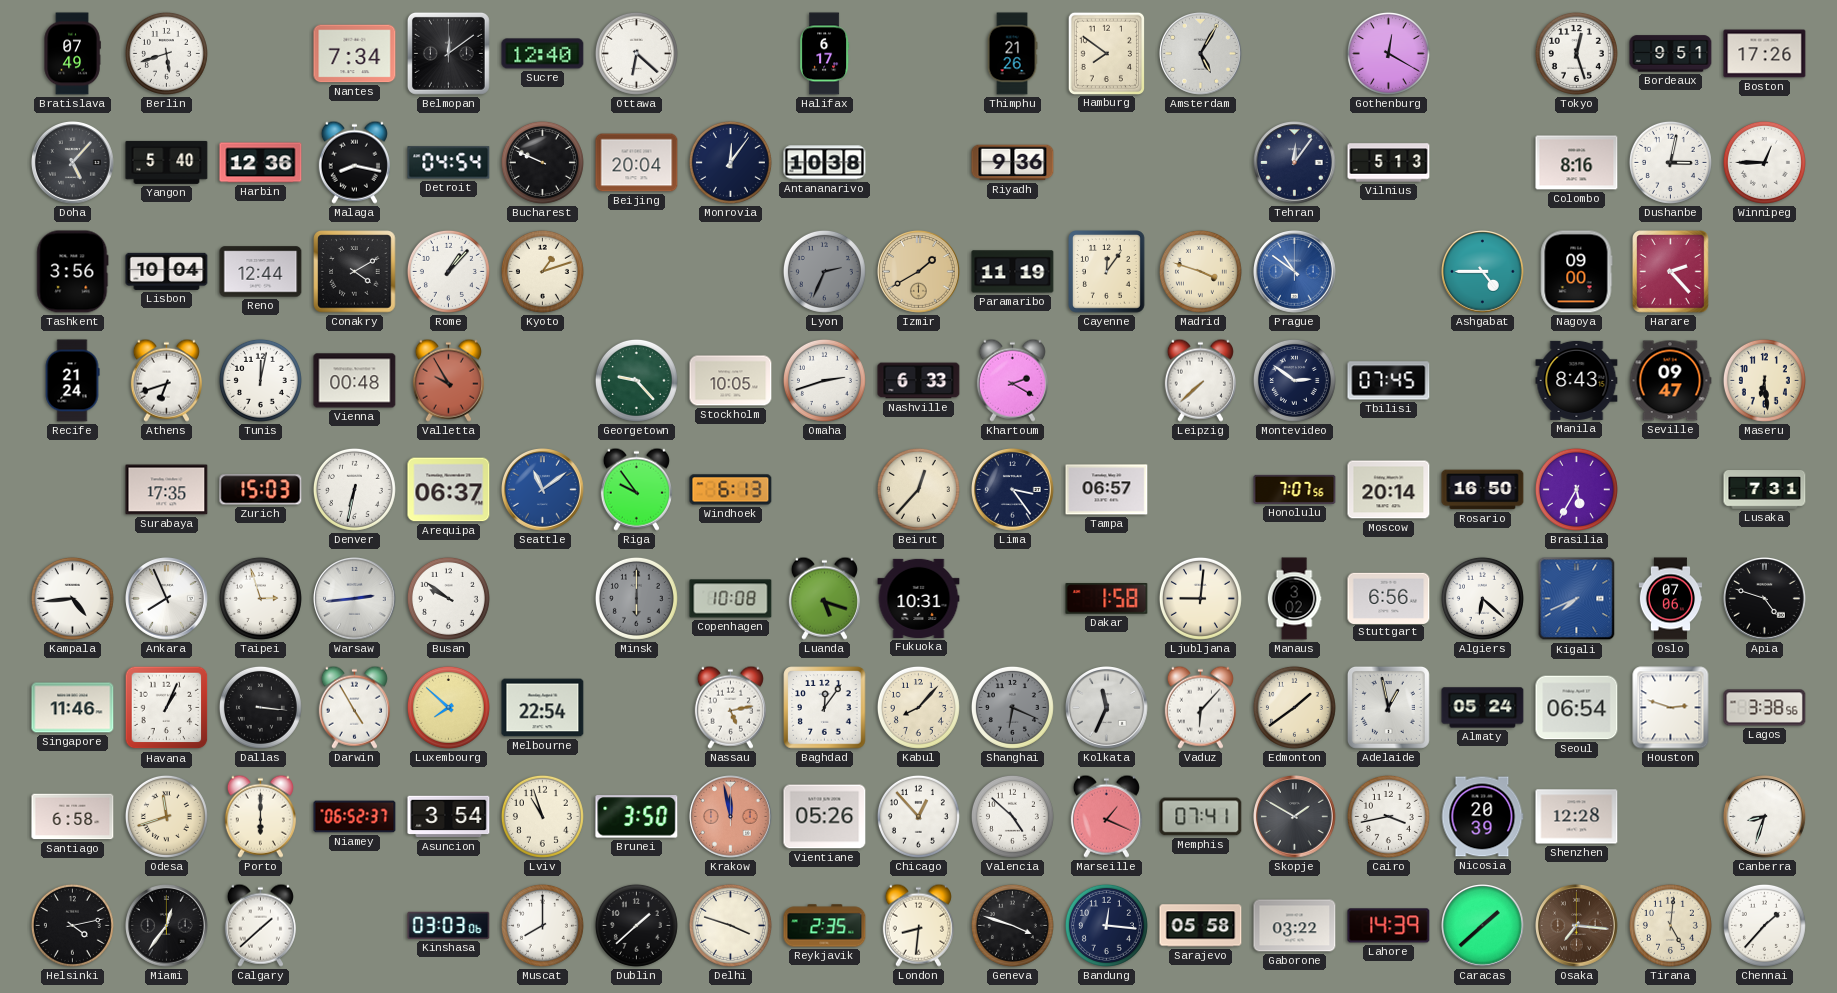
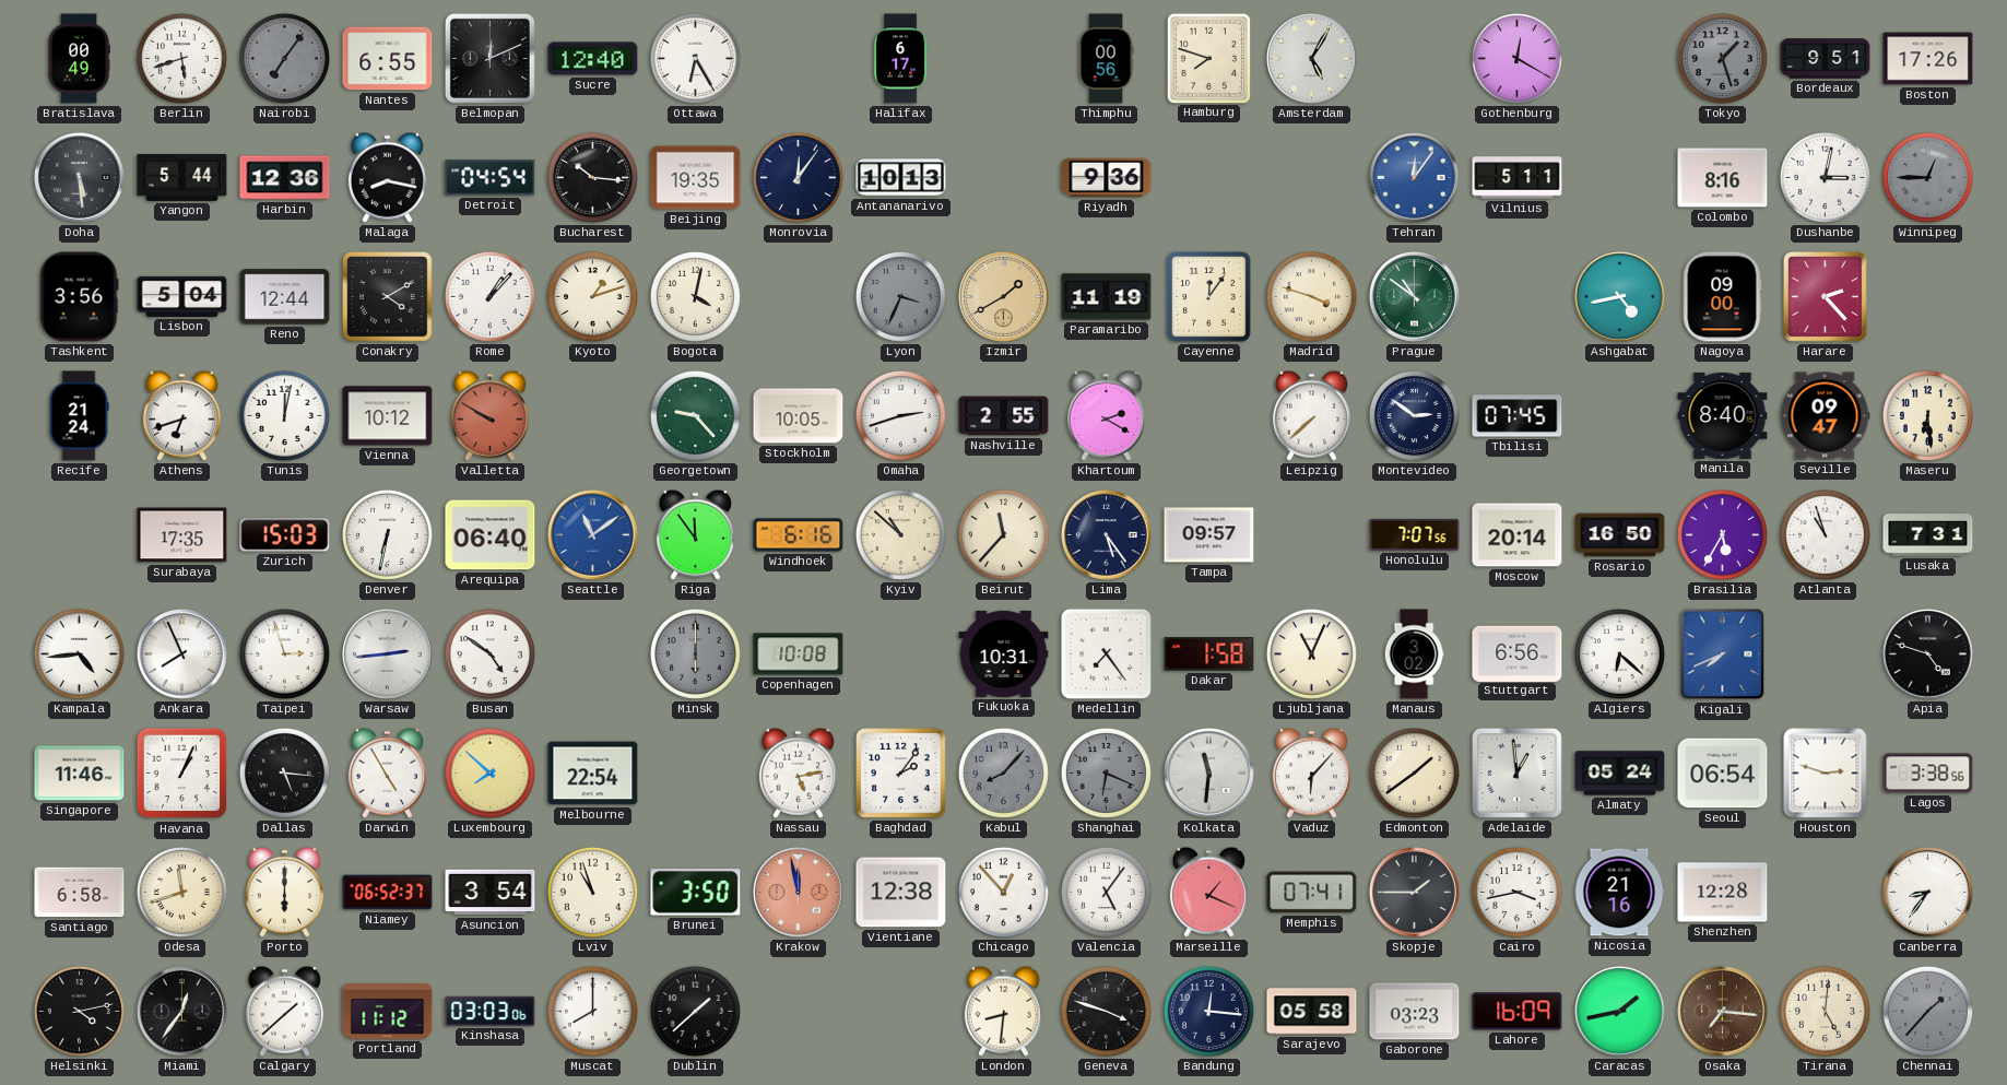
Bratislava: 07:49 -> 00:49
Nairobi: none -> 7:06
Nantes: 7:34 -> 6:55
Belmopan: 12:09 -> 12:11
Ottawa: 6:22 -> 6:25
Thimphu: 21:26 -> 00:56
Hamburg: 7:51 -> 7:48
Tokyo: 12:27 -> 1:27
Tokyo dial: white -> grey
Doha: 5:07 -> 5:29
Yangon: 5:40 -> 5:44
Bucharest: 9:49 -> 10:16
Beijing: 20:04 -> 19:35
Antananarivo: 10:38 -> 10:13
Tehran dial: navy -> blue
Vilnius: 5:13 -> 5:11
Winnipeg dial: white -> grey
Lisbon: 10:04 -> 5:04
Bogota: none -> 4:02
Lyon: 2:34 -> 3:34
Prague dial: blue -> green
Ashgabat: 4:45 -> 4:43
Vienna: 00:48 -> 10:12
Valletta: 9:55 -> 9:50
Nashville: 6:33 -> 2:55
Manila: 8:43 -> 8:40
Arequipa: 06:37 -> 06:40
Riga: 9:54 -> 11:54
Windhoek: 6:13 -> 6:16
Kyiv: none -> 10:52
Beirut: 12:37 -> 11:37
Lima: 3:24 -> 5:24
Tampa: 06:57 -> 09:57
Atlanta: none -> 10:57
Busan: 9:51 -> 4:51
Luanda: 5:18 -> none
Medellin: none -> 7:24
Ljubljana: 9:01 -> 11:04
Oslo: 07:06 -> none
Dallas: 3:16 -> 5:16
Baghdad: 12:06 -> 2:06
Kabul dial: cream -> grey
Kolkata: 11:34 -> 11:31
Adelaide: 12:58 -> 12:59
Vientiane: 05:26 -> 12:38
Valencia: 4:52 -> 5:06
Skopje: 1:50 -> 1:45
Nicosia: 20:39 -> 21:16
Canberra: 8:33 -> 8:36
Portland: none -> 11:12
Delhi: 3:48 -> none
Reykjavik: 2:35 -> none
Gaborone: 03:22 -> 03:23
Lahore: 14:39 -> 16:09
Caracas: 1:38 -> 1:43
Chennai dial: white -> grey
